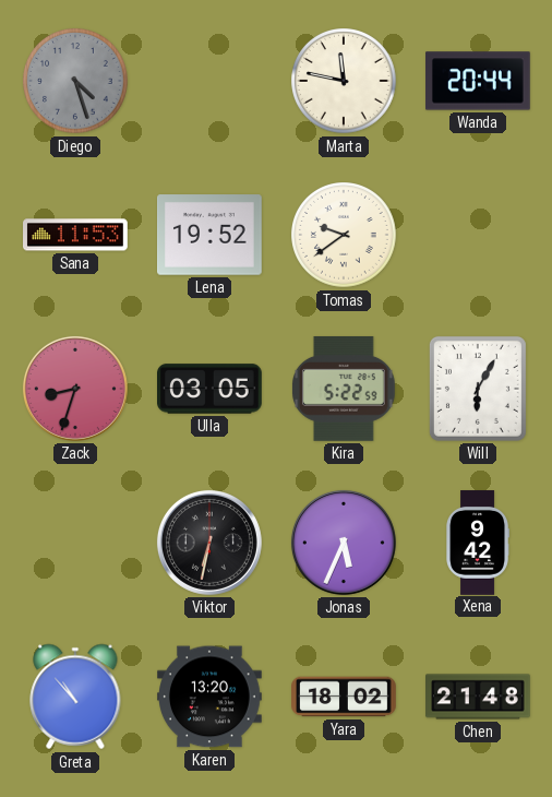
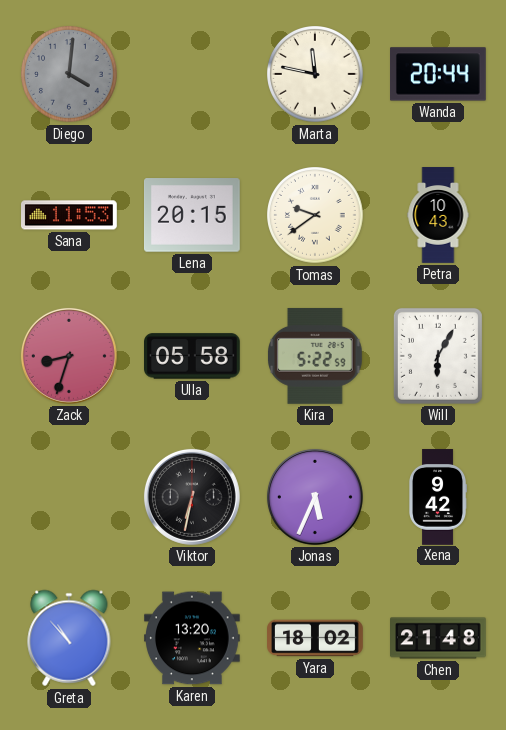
Diego: 4:27 -> 4:01
Lena: 19:52 -> 20:15
Petra: none -> 10:43
Ulla: 03:05 -> 05:58
